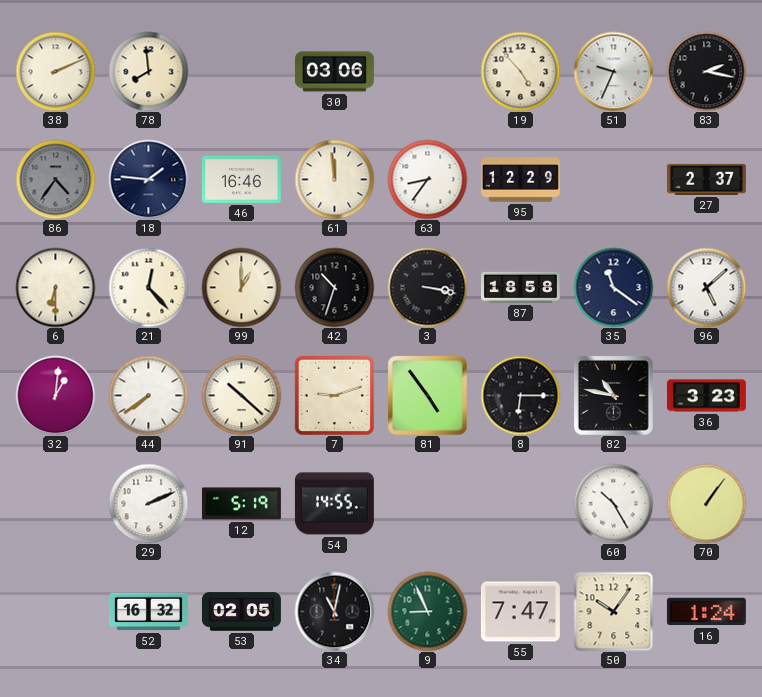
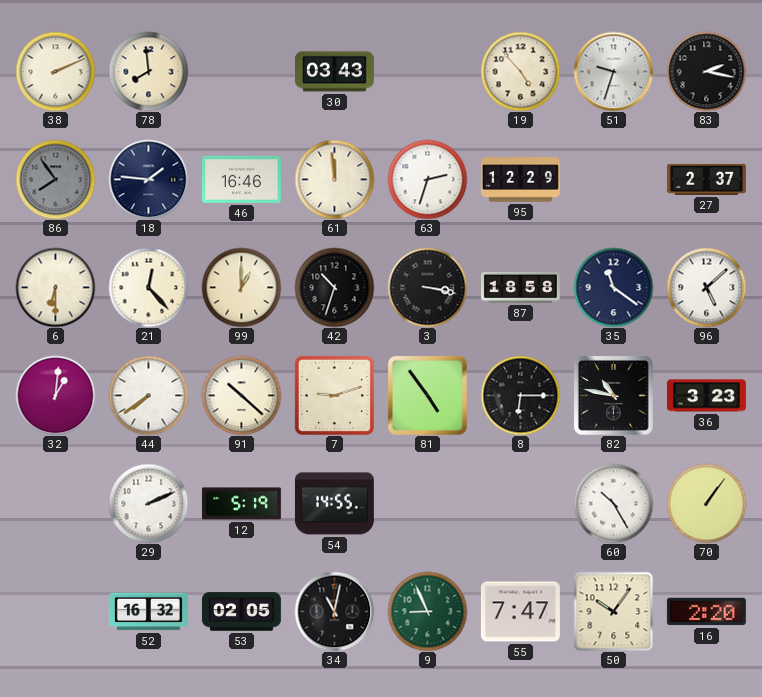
30: 03:06 -> 03:43
51: 9:34 -> 9:33
86: 4:36 -> 7:54
63: 8:36 -> 2:33
16: 1:24 -> 2:20
